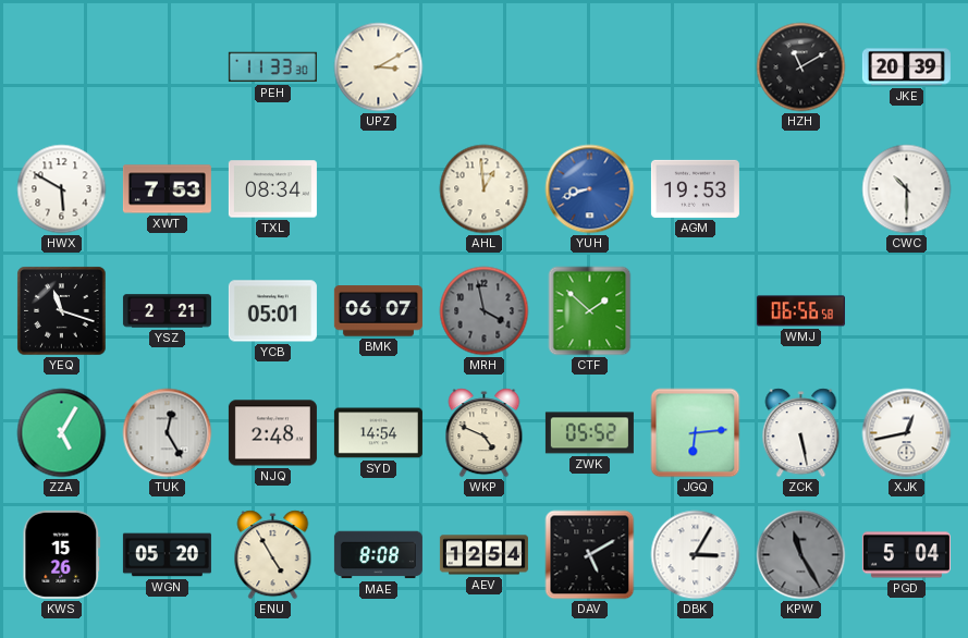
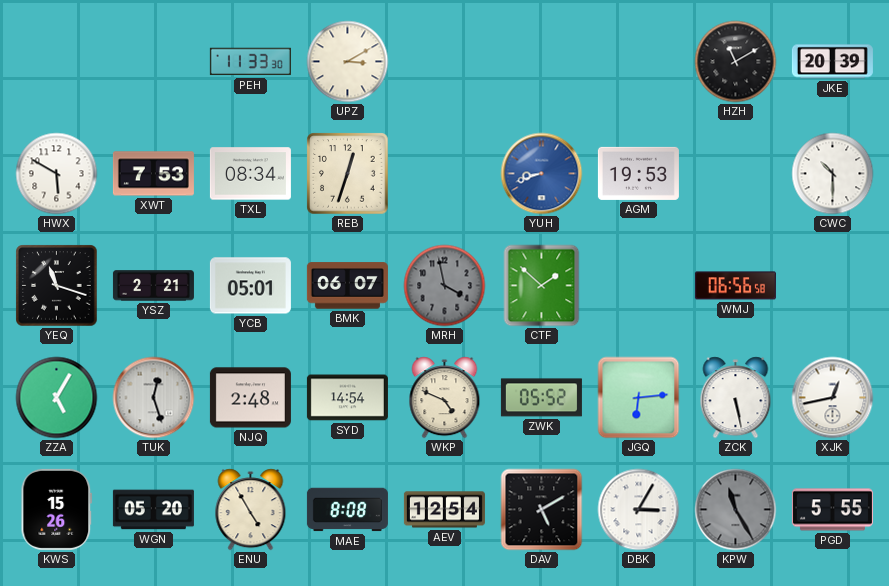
REB: none -> 12:33
AHL: 12:59 -> none
TUK: 12:25 -> 12:27
PGD: 5:04 -> 5:55
